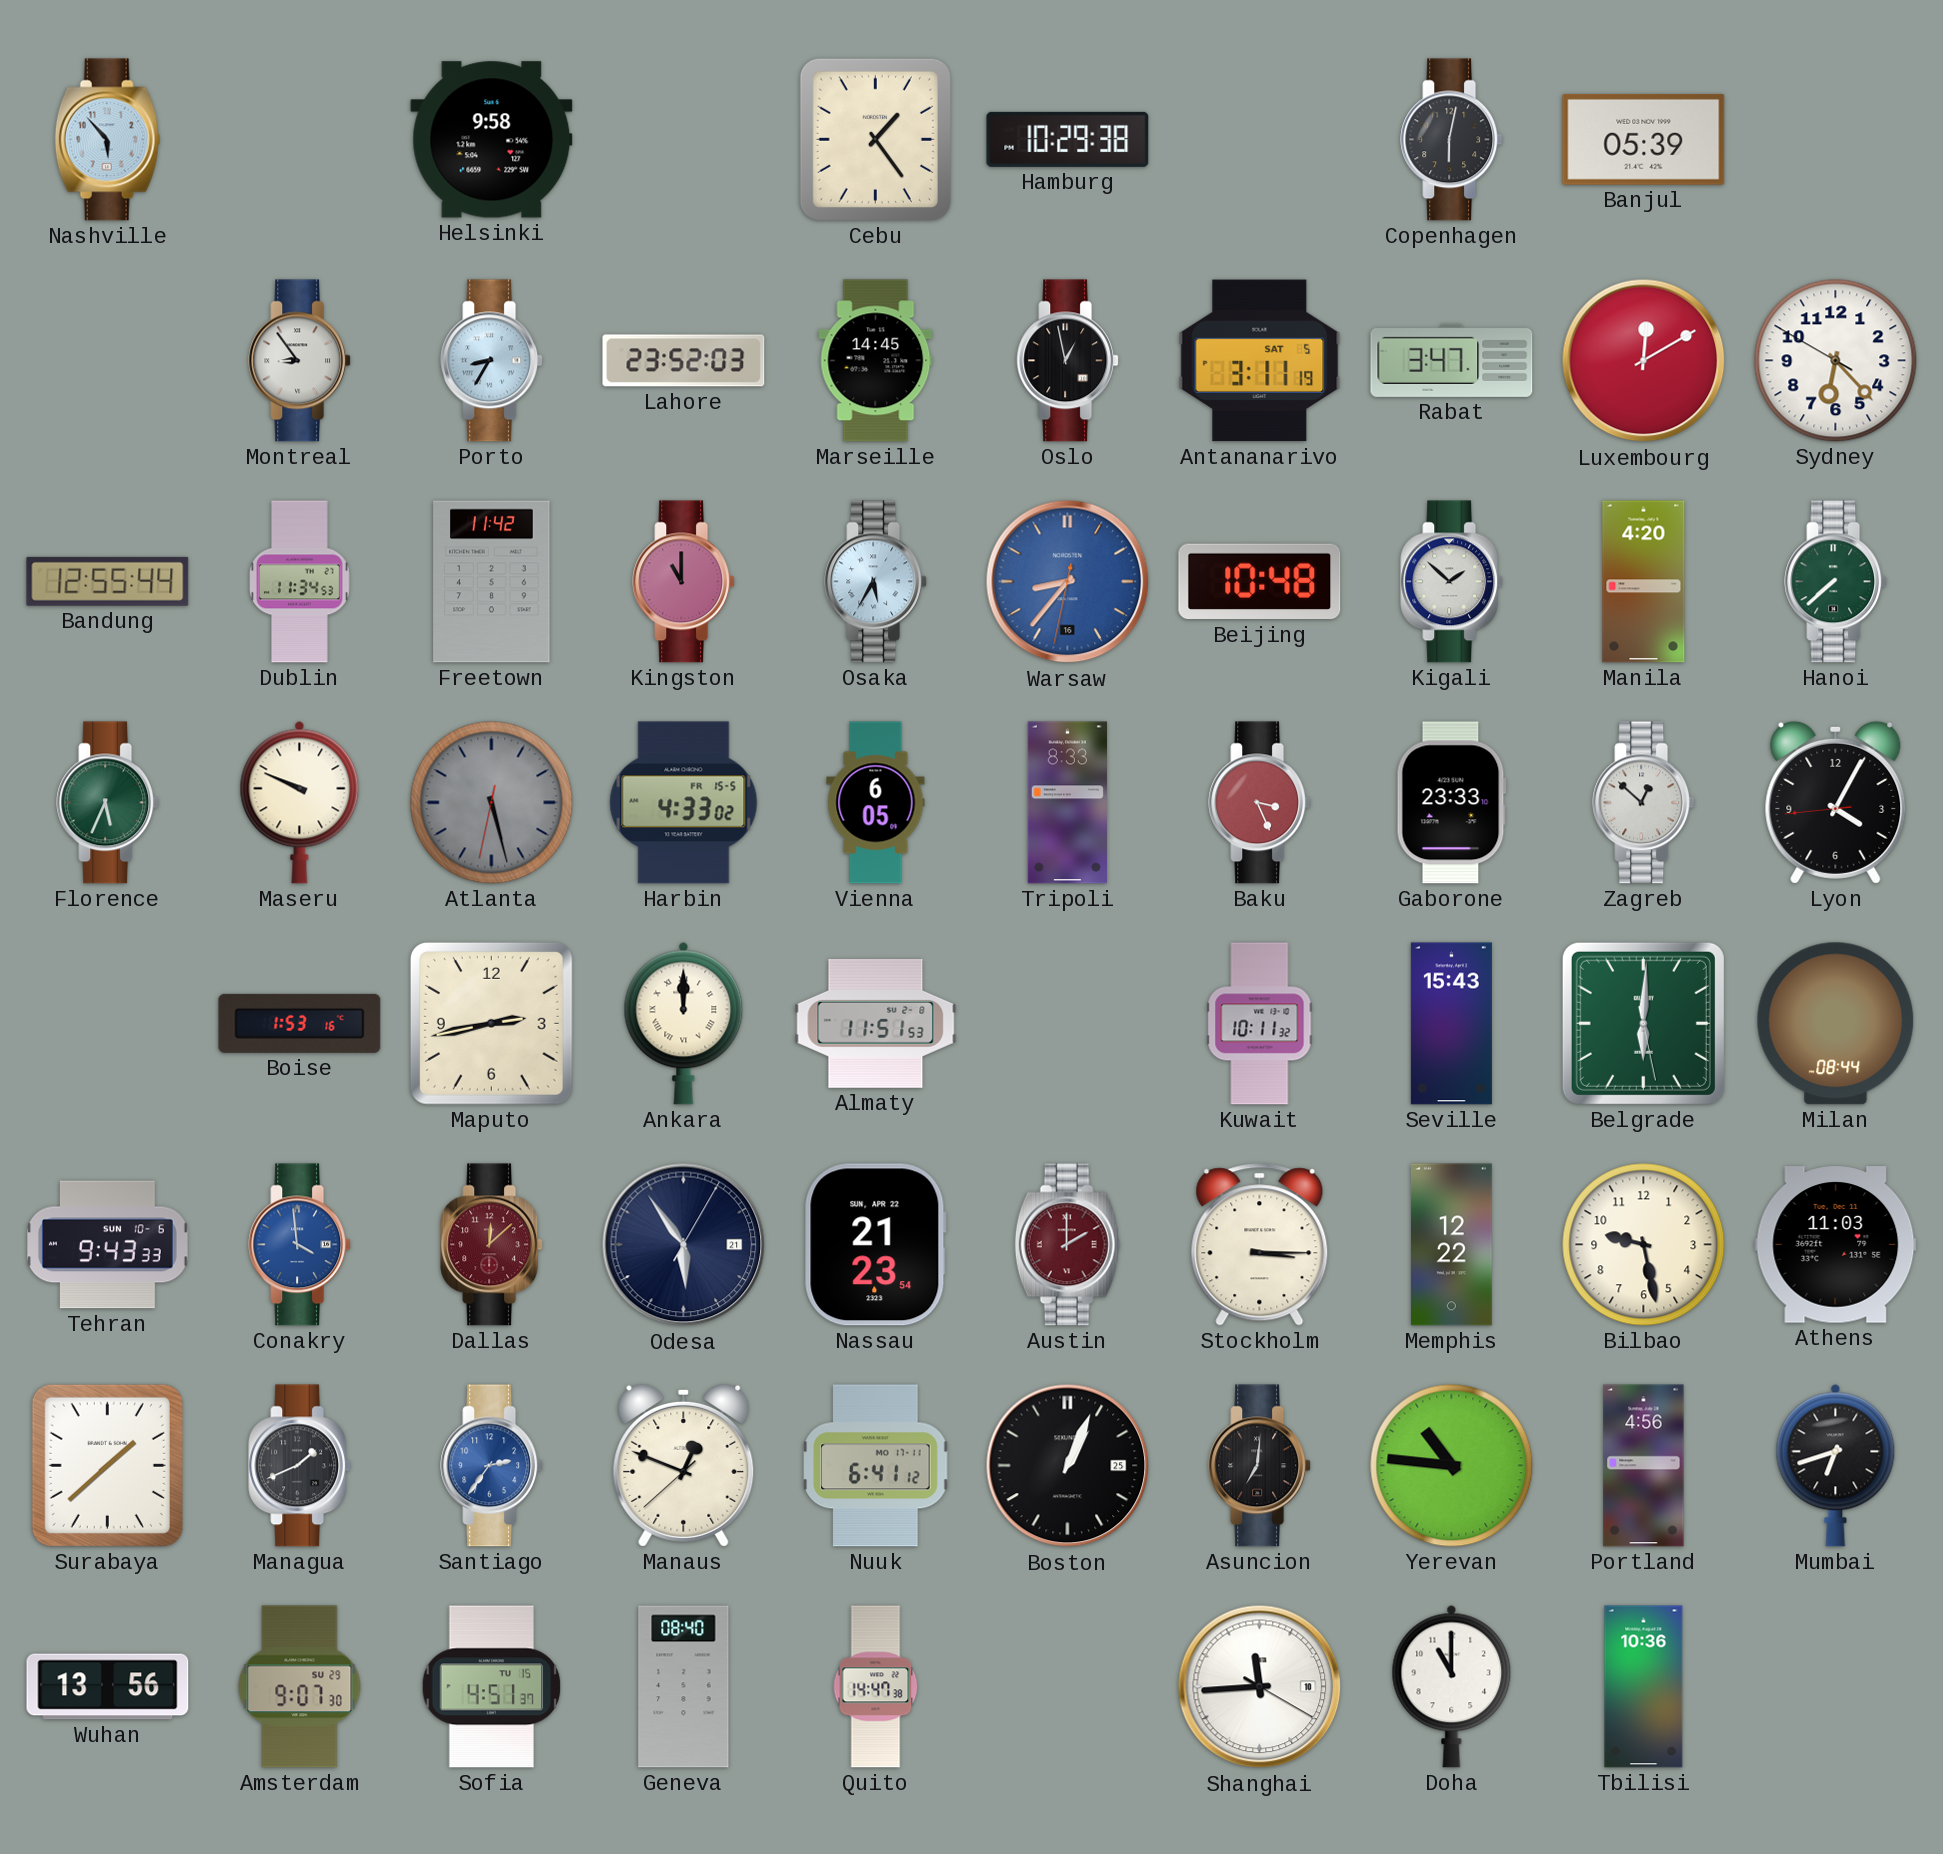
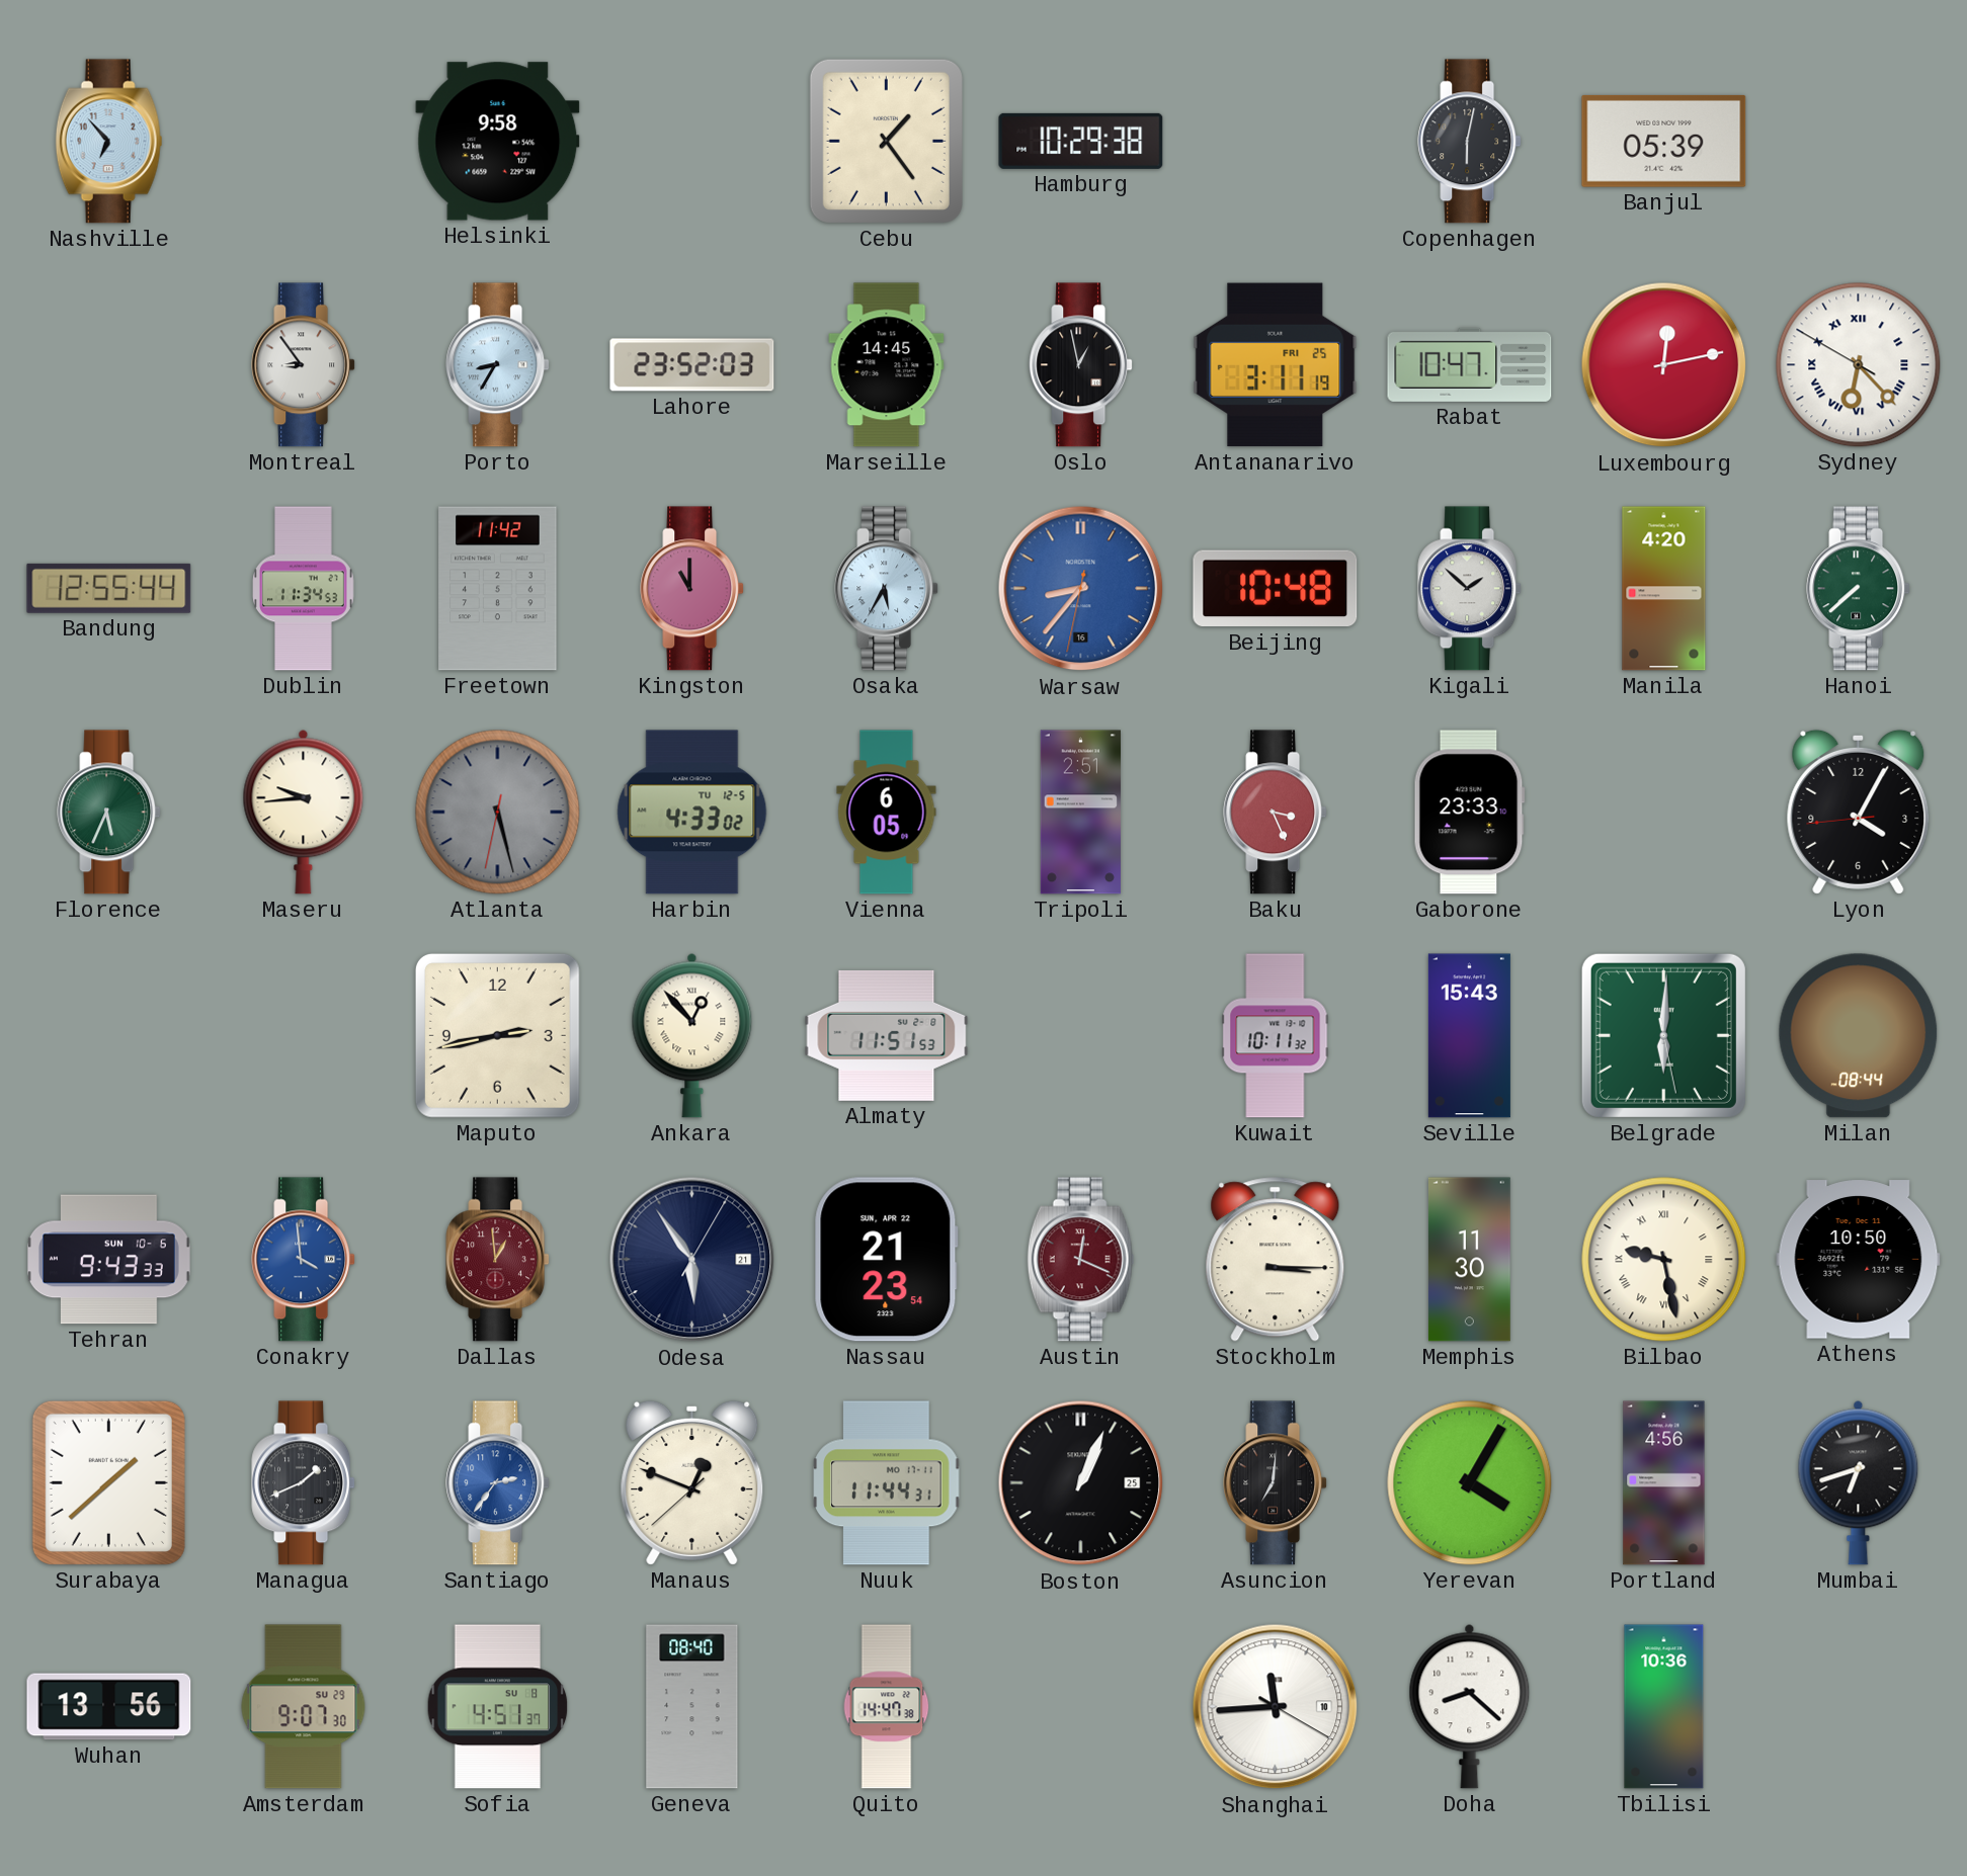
Nashville: 5:53 -> 6:53
Antananarivo date: SAT 5 -> FRI 25
Rabat: 3:47 -> 10:47
Luxembourg: 12:10 -> 12:13
Sydney numerals: Arabic -> Roman
Maseru: 9:49 -> 9:44
Harbin date: FR 15-5 -> TU 12-5
Tripoli: 8:33 -> 2:51
Zagreb: 12:52 -> none
Boise: 1:53 -> none
Ankara: 12:00 -> 12:53
Dallas: 12:08 -> 12:59
Austin: 2:00 -> 12:19
Memphis: 12:22 -> 11:30
Bilbao numerals: Arabic -> Roman
Athens: 11:03 -> 10:50
Nuuk: 6:41 -> 11:44
Yerevan: 10:46 -> 4:05
Sofia date: TU 15 -> SU 8
Doha: 11:00 -> 8:22
